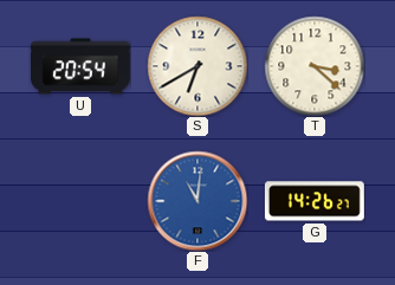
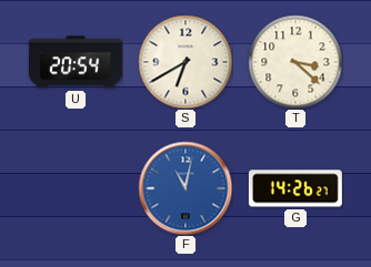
F: 11:01 -> 11:02
